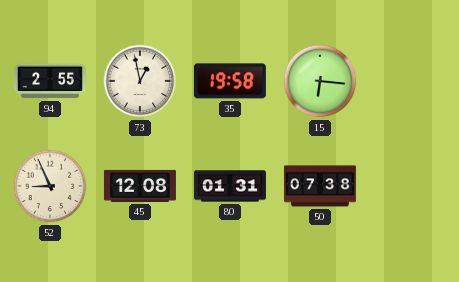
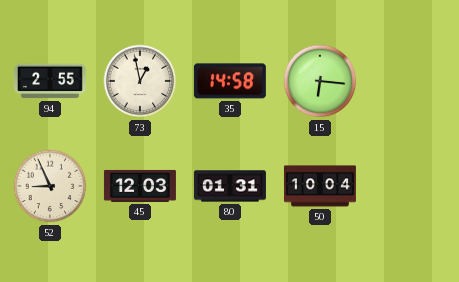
35: 19:58 -> 14:58
45: 12:08 -> 12:03
50: 07:38 -> 10:04
